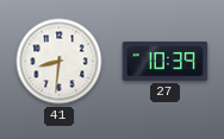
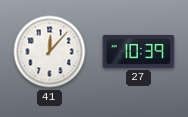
41: 8:31 -> 12:07
